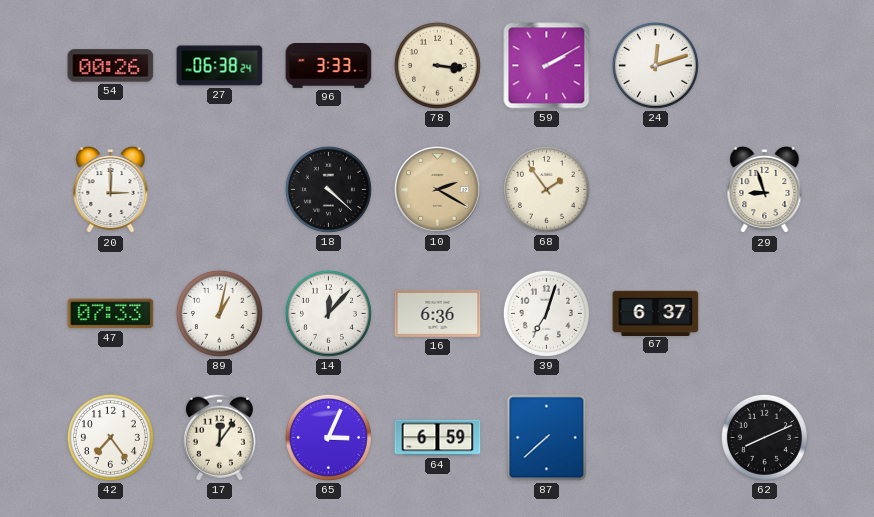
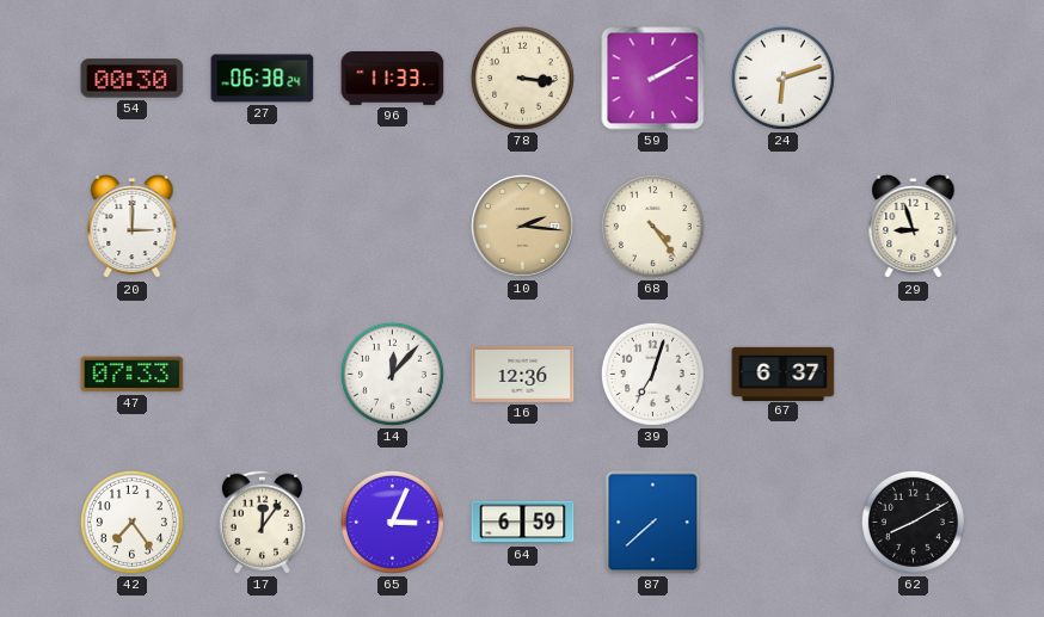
54: 00:26 -> 00:30
96: 3:33 -> 11:33
24: 12:12 -> 6:12
18: 4:22 -> none
10: 2:20 -> 2:16
68: 1:54 -> 4:24
89: 1:02 -> none
16: 6:36 -> 12:36
62: 8:11 -> 8:10
